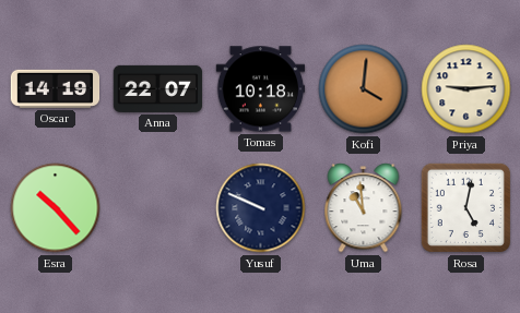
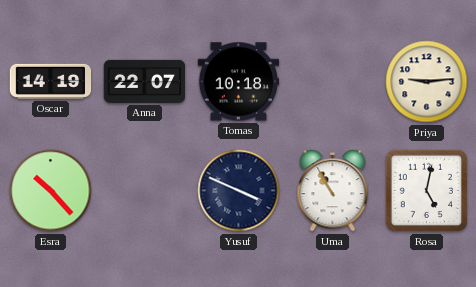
Kofi: 4:01 -> none
Yusuf: 9:49 -> 3:49
Uma: 10:59 -> 10:55
